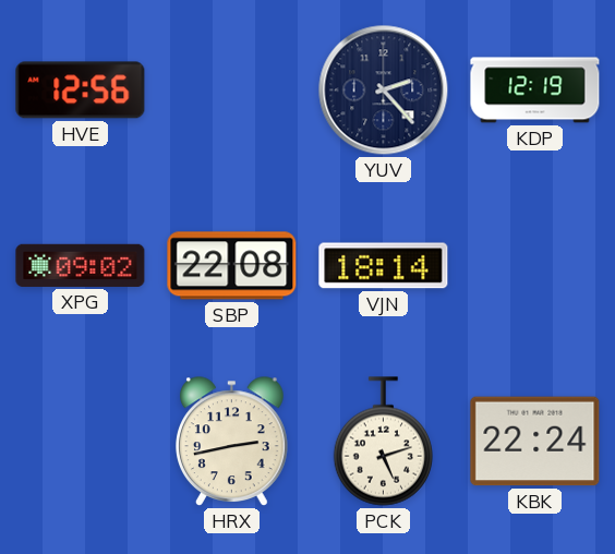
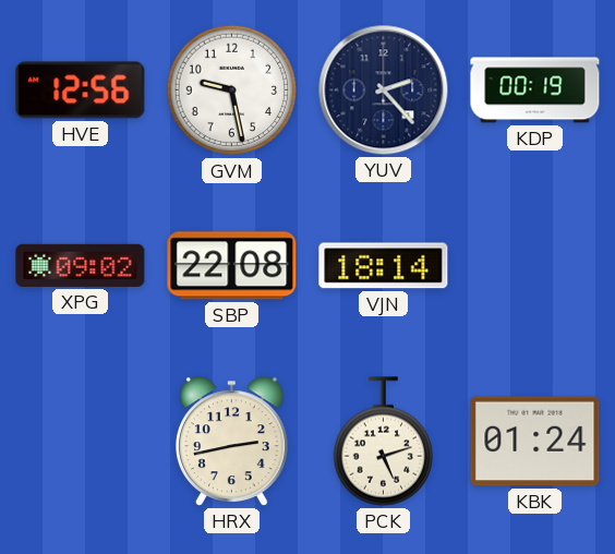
GVM: none -> 9:28
KDP: 12:19 -> 00:19
KBK: 22:24 -> 01:24
